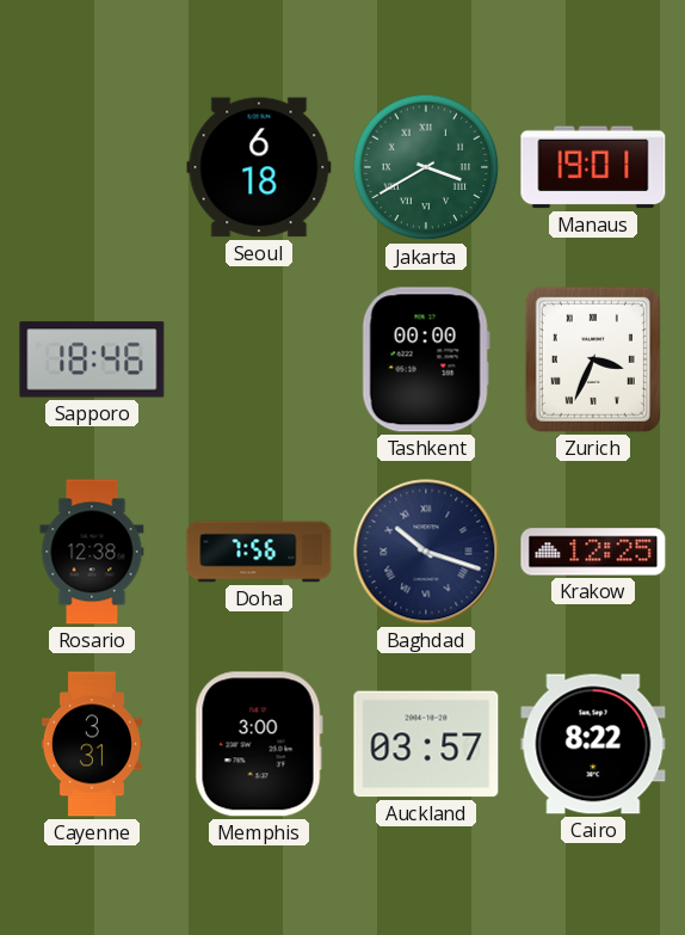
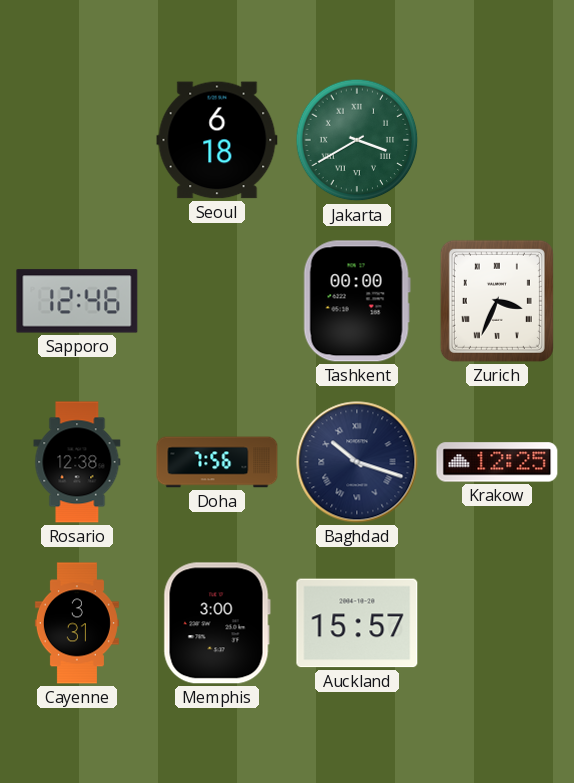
Manaus: 19:01 -> none
Sapporo: 18:46 -> 12:46
Auckland: 03:57 -> 15:57
Cairo: 8:22 -> none
